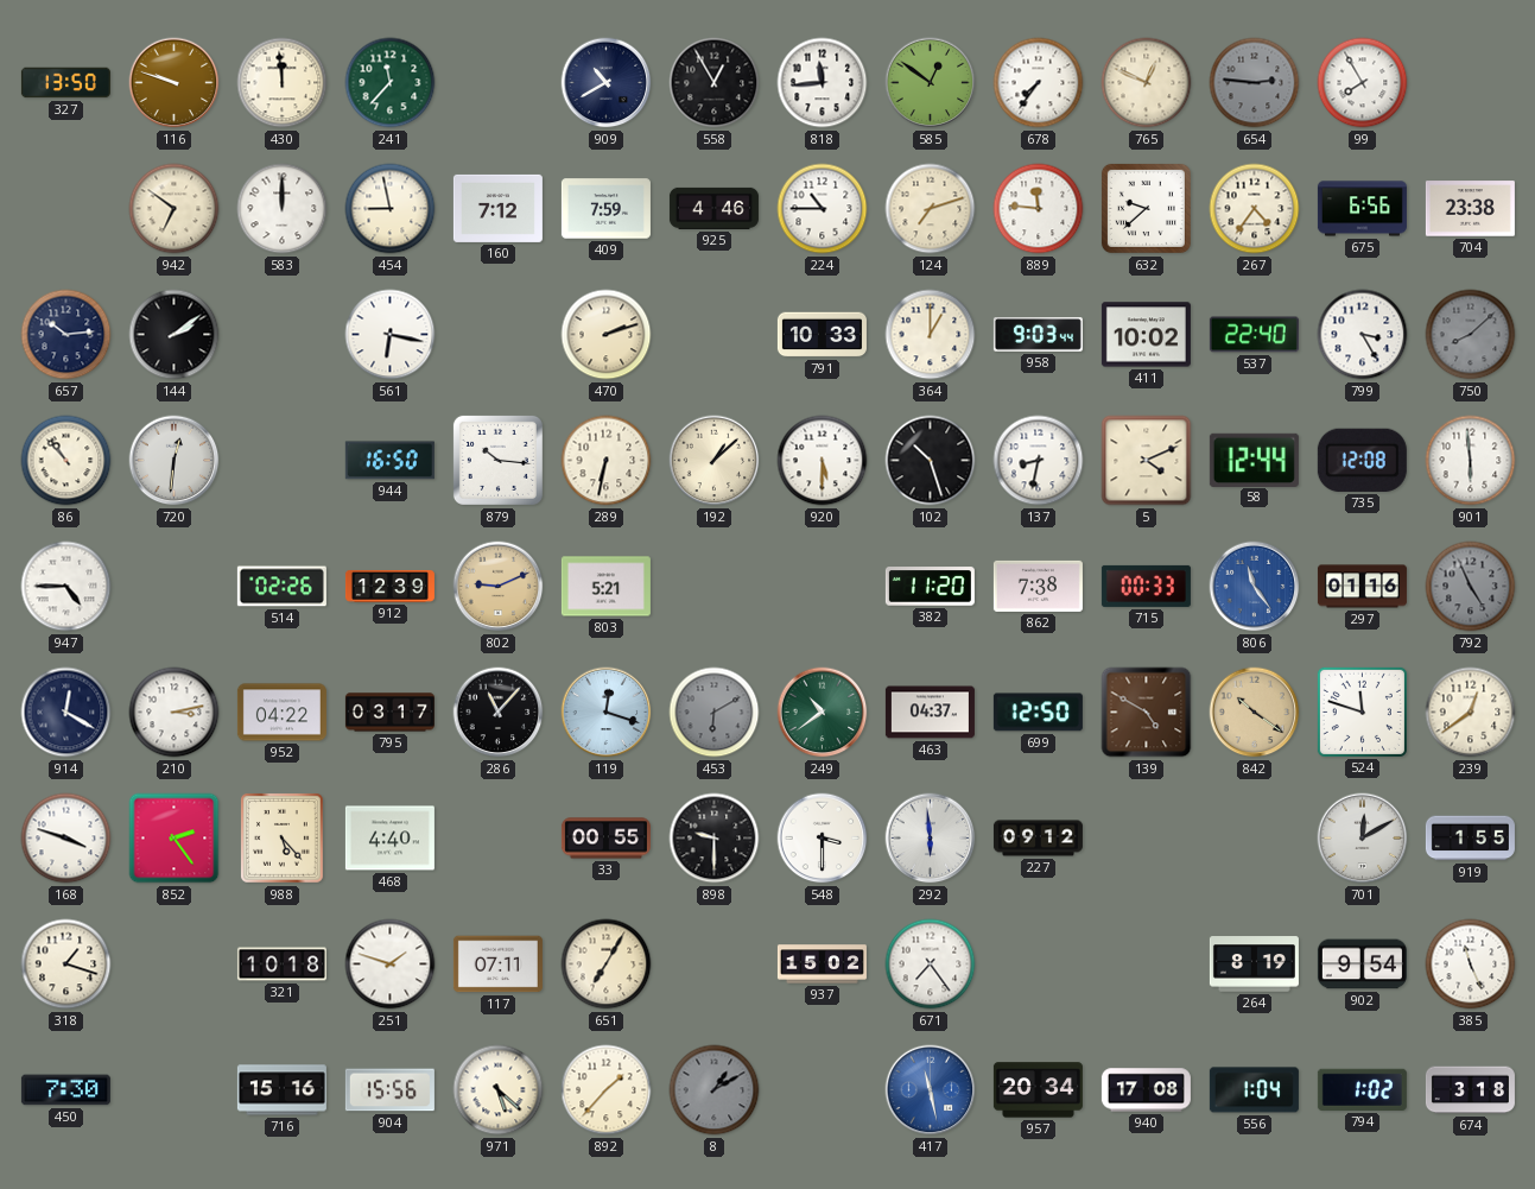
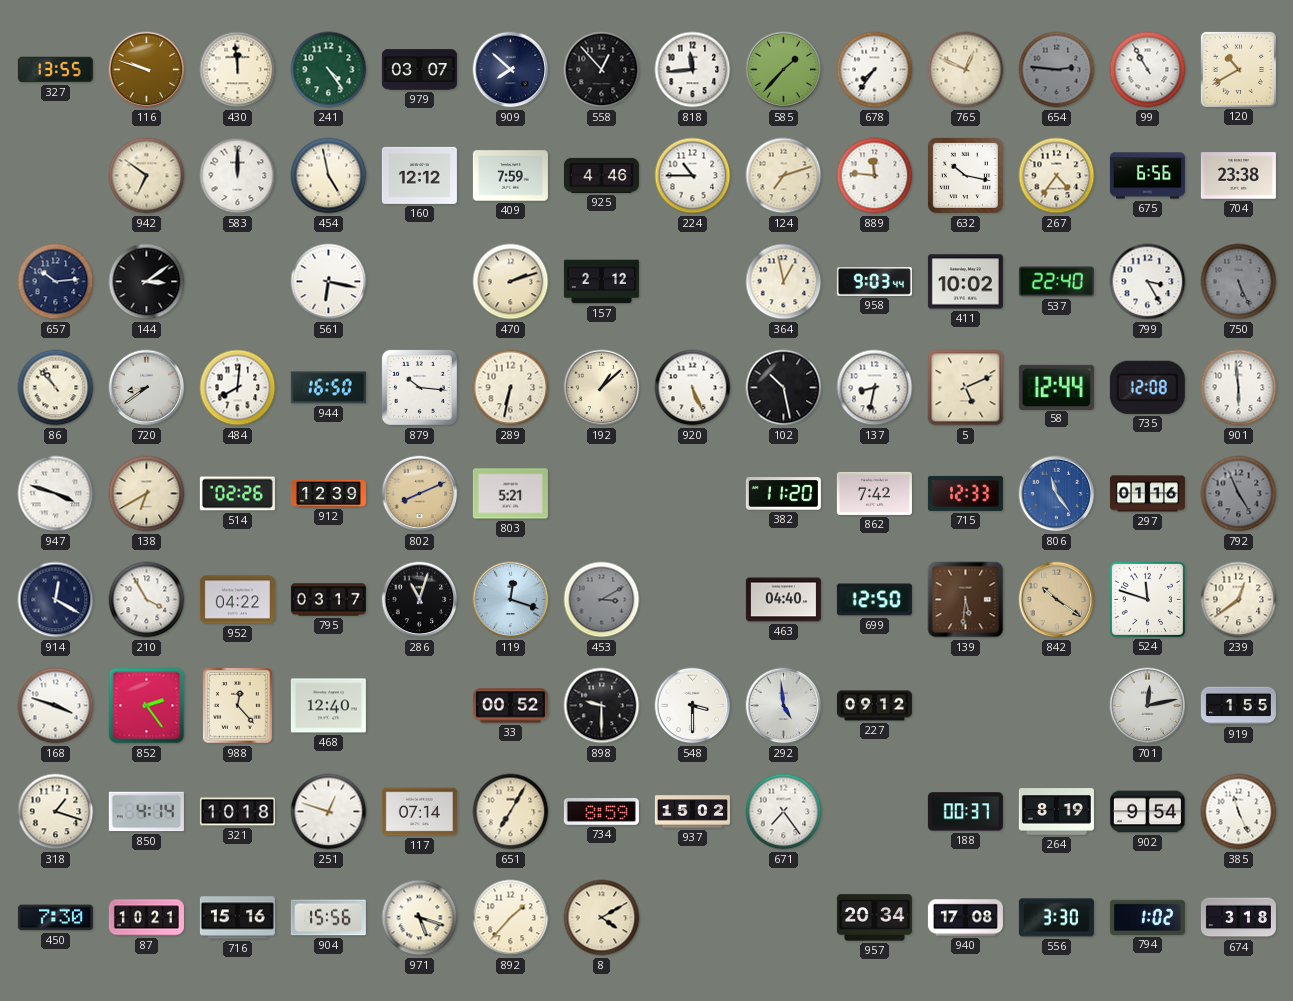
327: 13:50 -> 13:55
241: 11:37 -> 4:24
979: none -> 03:07
909: 10:40 -> 7:52
558: 12:55 -> 12:53
585: 12:51 -> 1:37
99: 7:55 -> 10:55
120: none -> 10:40
454: 8:58 -> 4:58
160: 7:12 -> 12:12
632: 9:38 -> 10:17
144: 2:09 -> 3:09
157: none -> 2:12
791: 10:33 -> none
364: 1:00 -> 12:58
750: 8:08 -> 5:26
720: 12:31 -> 8:39
484: none -> 8:01
920: 5:30 -> 5:26
102: 10:27 -> 10:28
5: 4:11 -> 5:11
947: 4:45 -> 3:48
138: none -> 6:40
802: 9:11 -> 8:11
862: 7:38 -> 7:42
715: 00:33 -> 12:33
210: 3:13 -> 3:55
286: 11:07 -> 11:03
453: 6:10 -> 3:10
249: 10:39 -> none
463: 04:37 -> 04:40
139: 4:50 -> 5:31
988: 5:23 -> 12:23
468: 4:40 -> 12:40
33: 00:55 -> 00:52
292: 5:59 -> 4:59
701: 12:10 -> 12:13
850: none -> 4:14
251: 1:48 -> 12:48
117: 07:11 -> 07:14
734: none -> 8:59
188: none -> 00:37
87: none -> 10:21
971: 5:22 -> 5:18
8: 1:10 -> 4:10
8 dial: grey -> cream
417: 11:28 -> none
556: 1:04 -> 3:30
